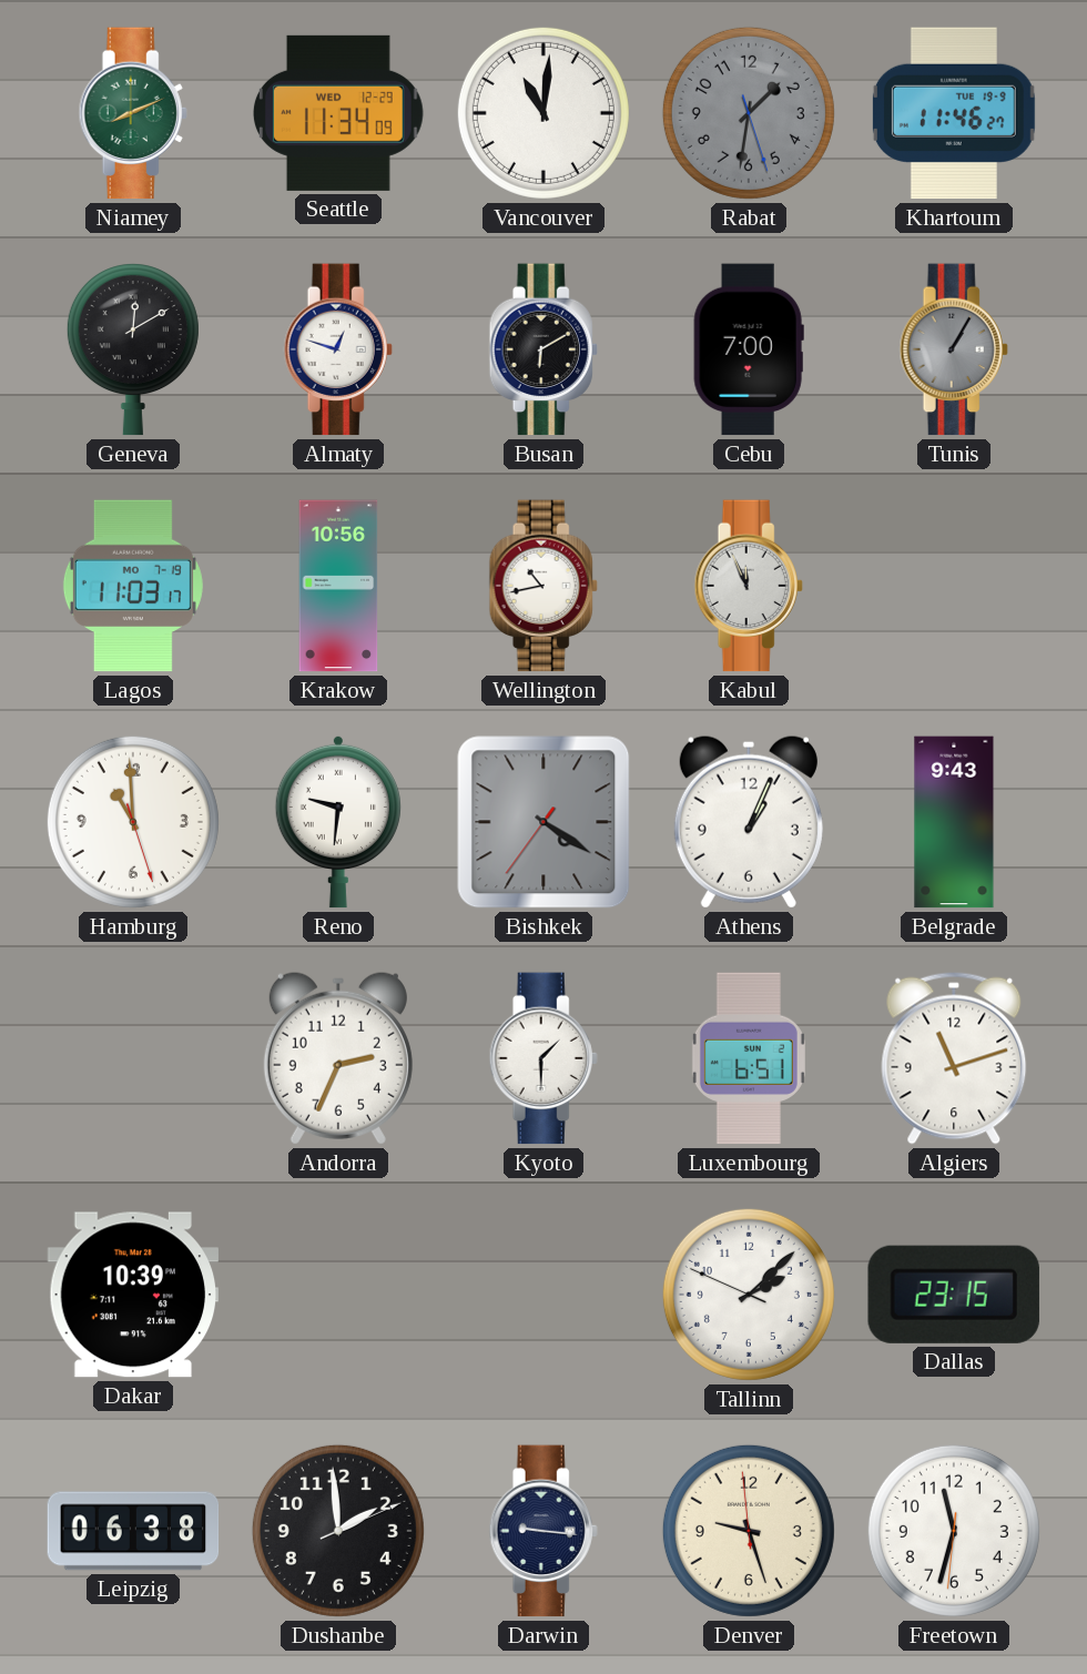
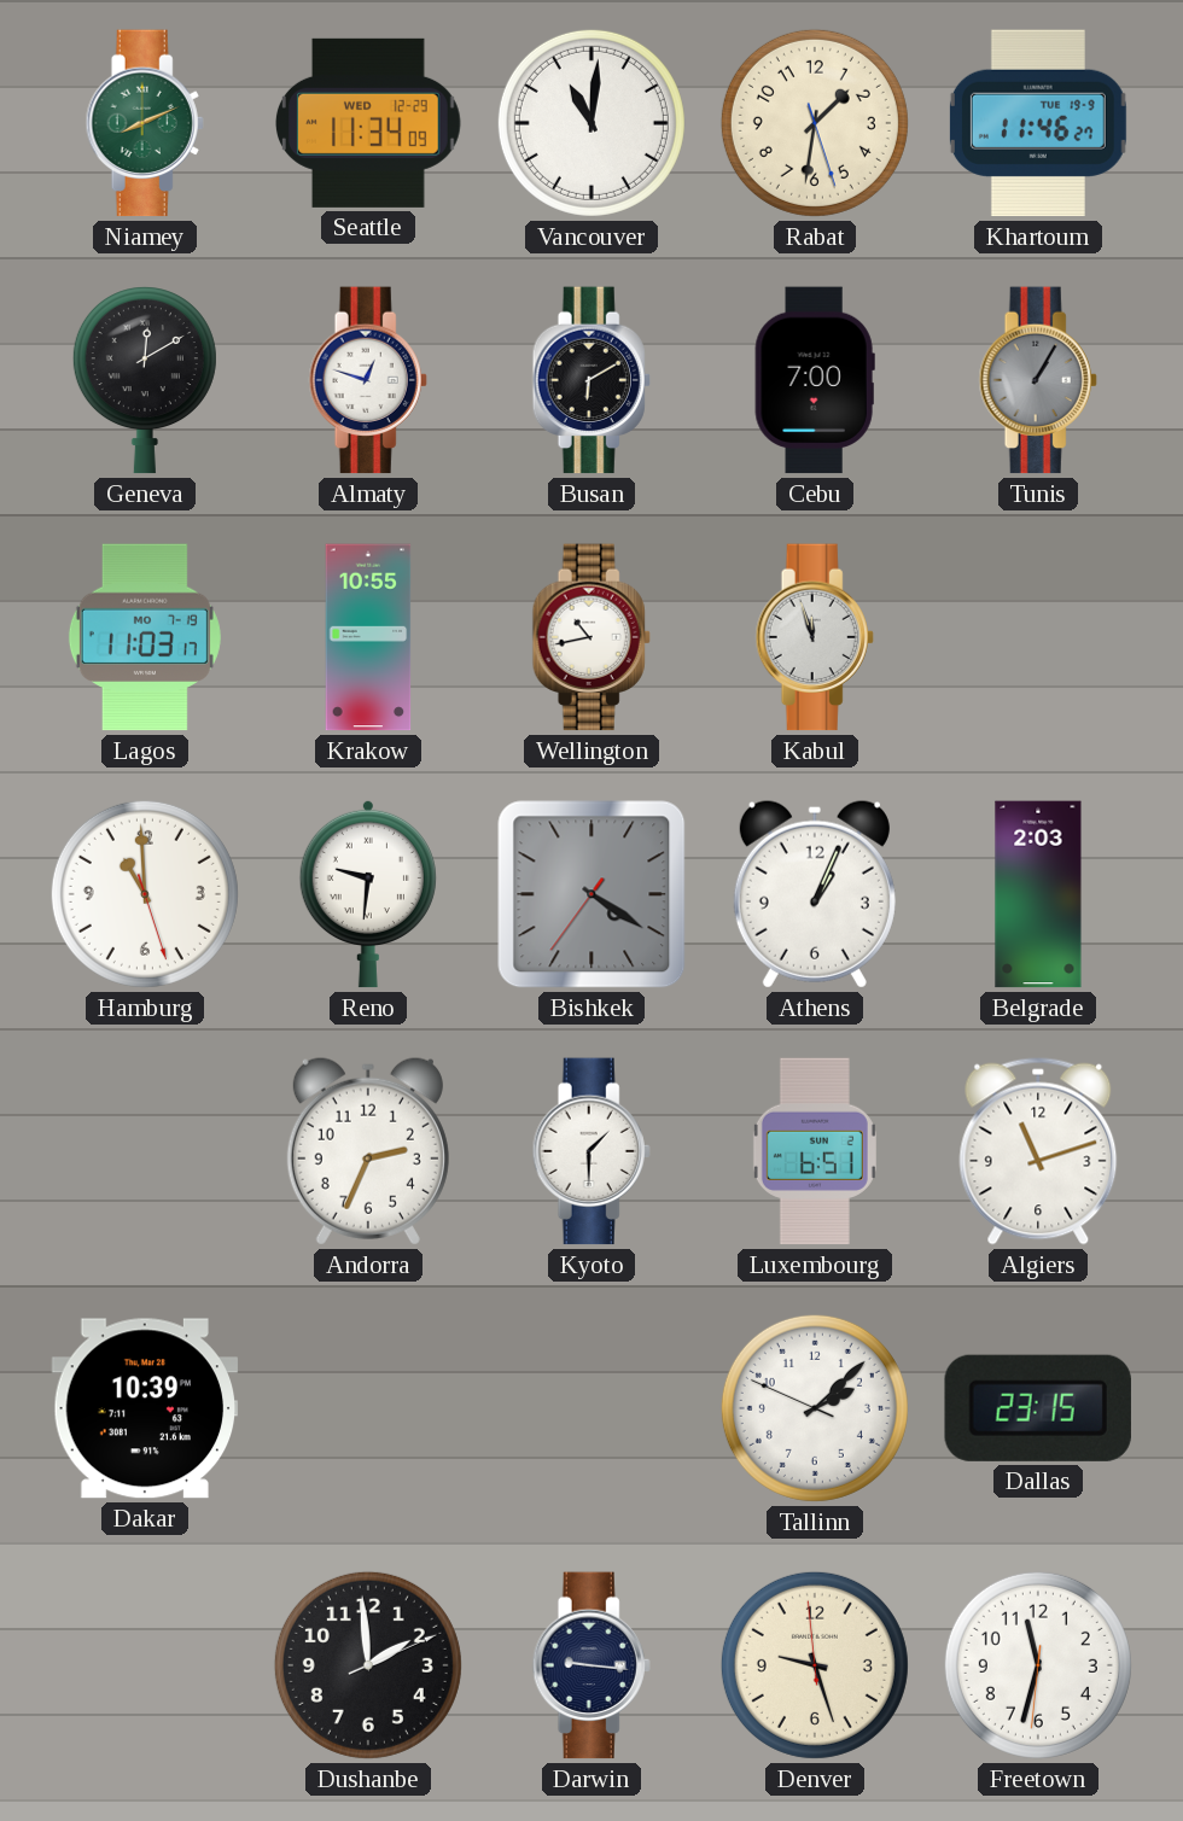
Rabat dial: grey -> cream
Krakow: 10:56 -> 10:55
Kabul: 11:56 -> 11:57
Belgrade: 9:43 -> 2:03
Leipzig: 06:38 -> none
